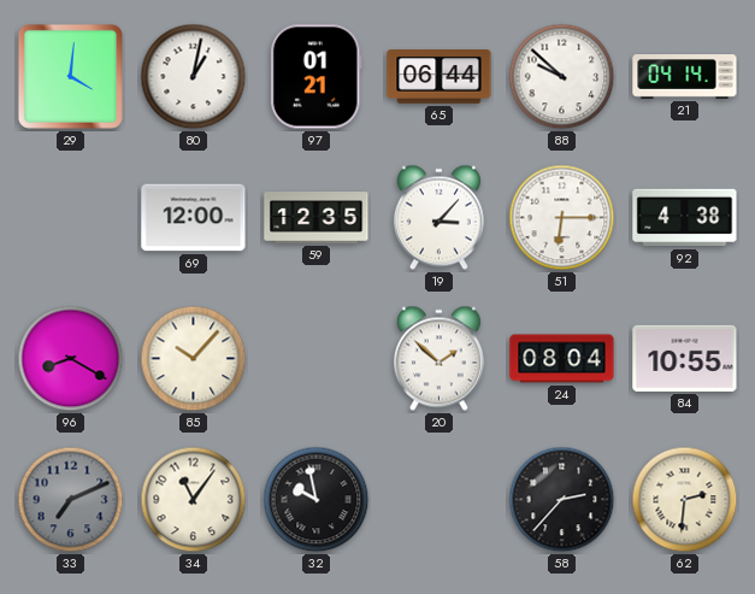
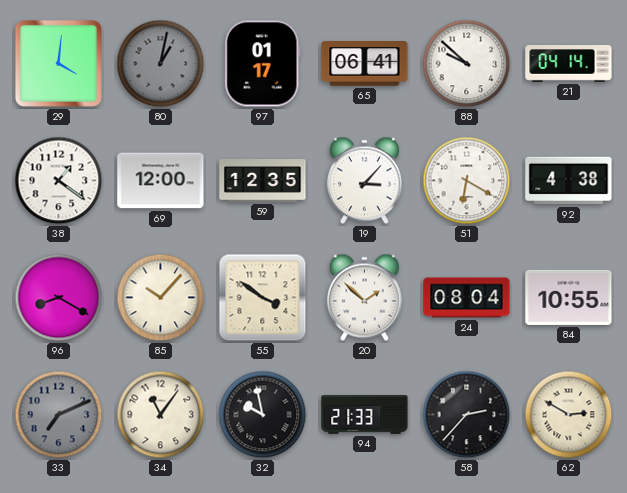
80 dial: white -> grey
97: 01:21 -> 01:17
65: 06:44 -> 06:41
38: none -> 1:21
51: 6:15 -> 6:20
55: none -> 3:51
94: none -> 21:33
62: 2:31 -> 2:50
